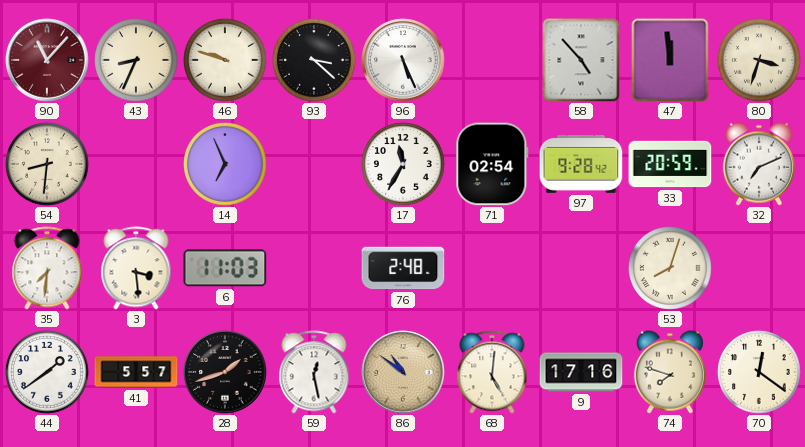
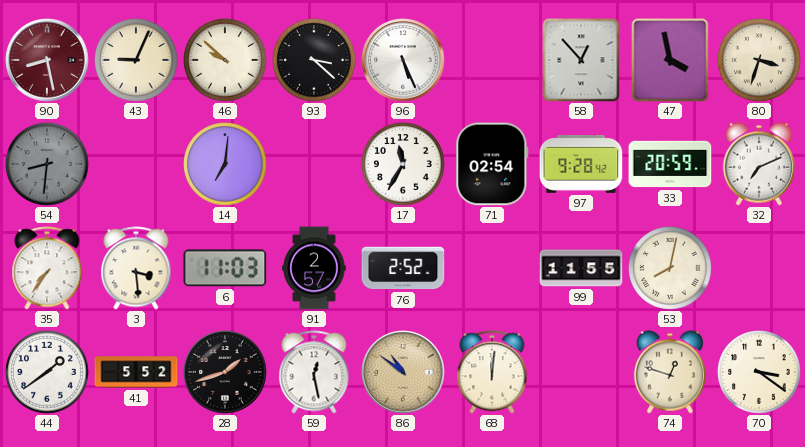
90: 11:07 -> 8:28
43: 8:34 -> 9:04
46: 9:48 -> 9:52
58: 4:53 -> 12:53
47: 11:59 -> 3:58
54 dial: cream -> grey
14: 6:56 -> 7:01
35: 7:31 -> 7:36
91: none -> 2:57
76: 2:48 -> 2:52
99: none -> 11:55
53: 8:03 -> 8:02
41: 5:57 -> 5:52
68: 5:01 -> 12:01
9: 17:16 -> none
74: 7:48 -> 12:48
70: 12:21 -> 3:21
